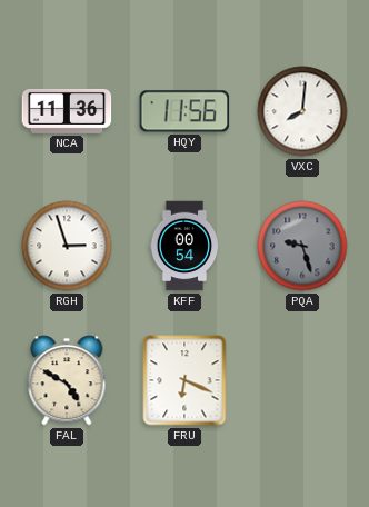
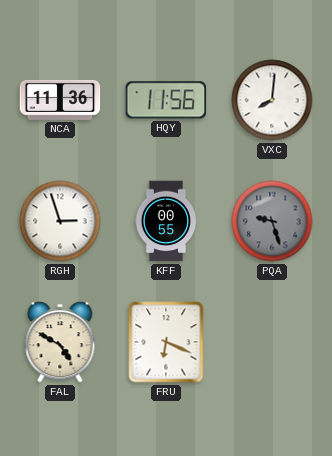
KFF: 00:54 -> 00:55
